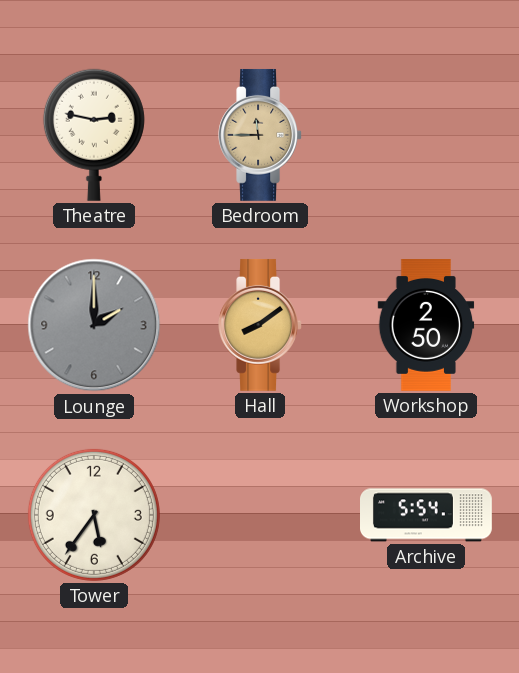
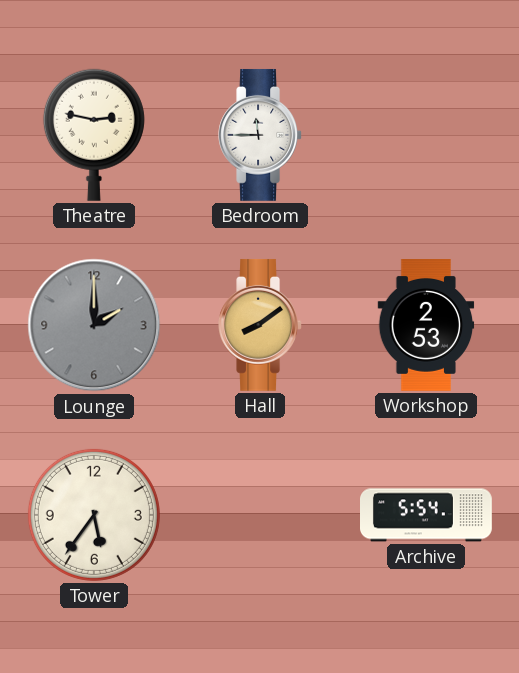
Bedroom dial: champagne -> white
Workshop: 2:50 -> 2:53
